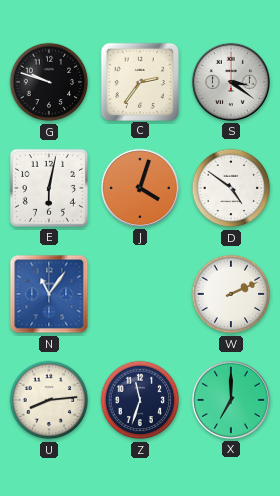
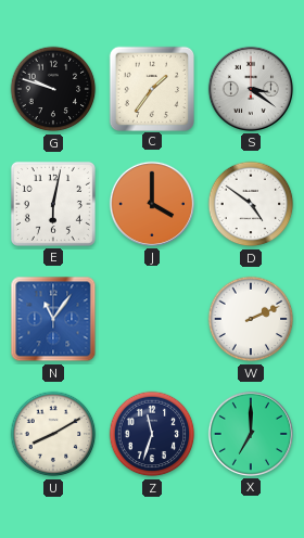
C: 2:36 -> 1:36
J: 4:03 -> 4:00
U: 8:14 -> 8:10
